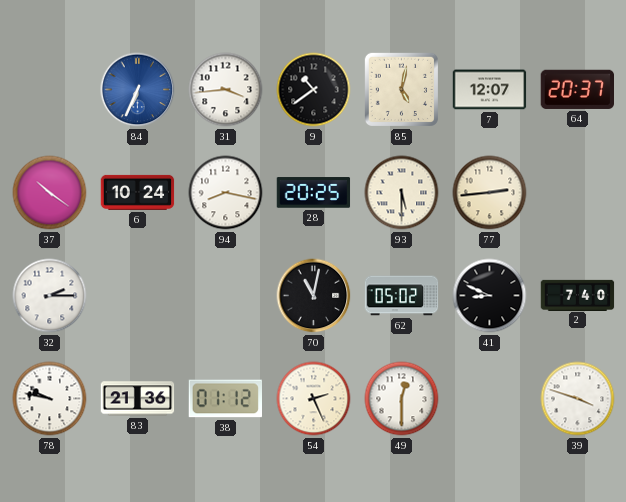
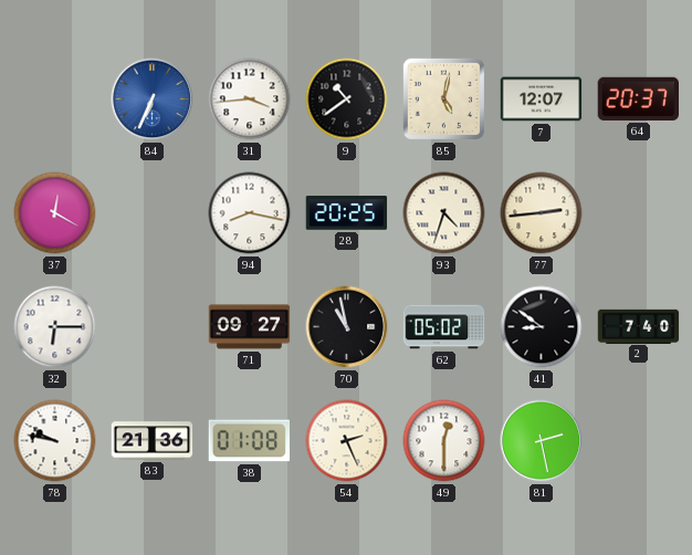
37: 10:21 -> 12:20
6: 10:24 -> none
93: 5:30 -> 4:33
32: 2:15 -> 6:15
71: none -> 09:27
70: 11:02 -> 10:58
41: 8:49 -> 8:51
38: 01:12 -> 01:08
81: none -> 2:28
39: 3:48 -> none
